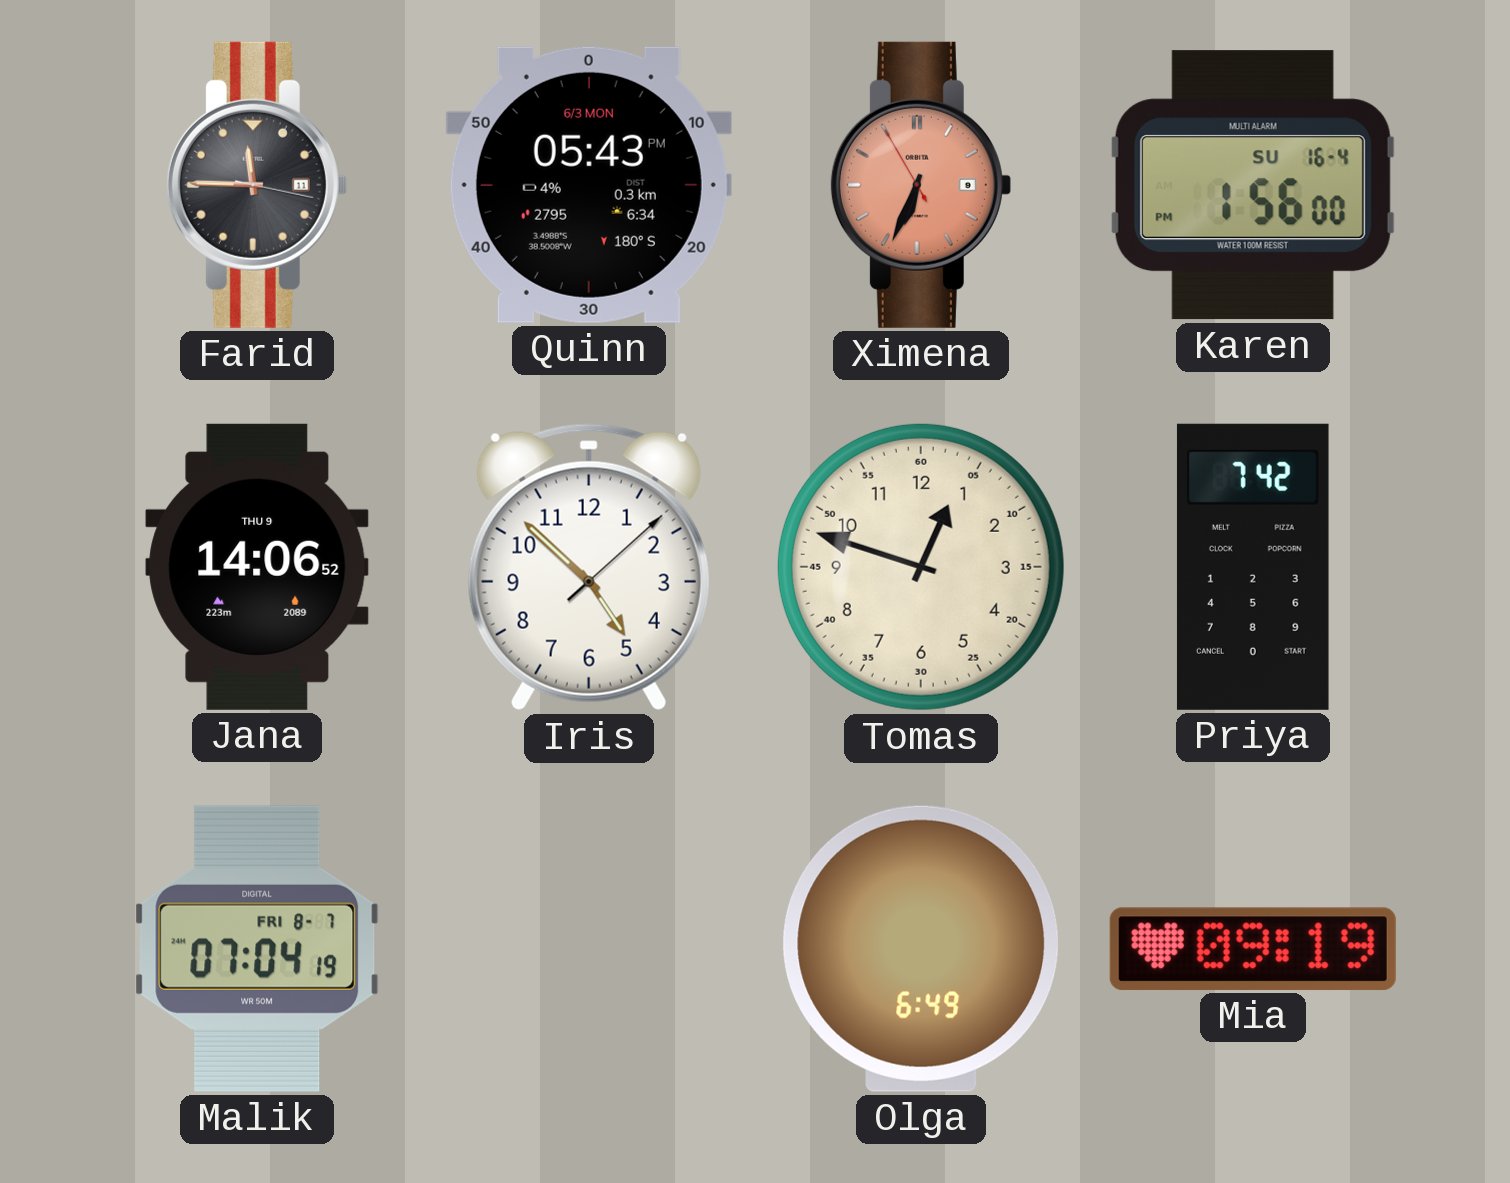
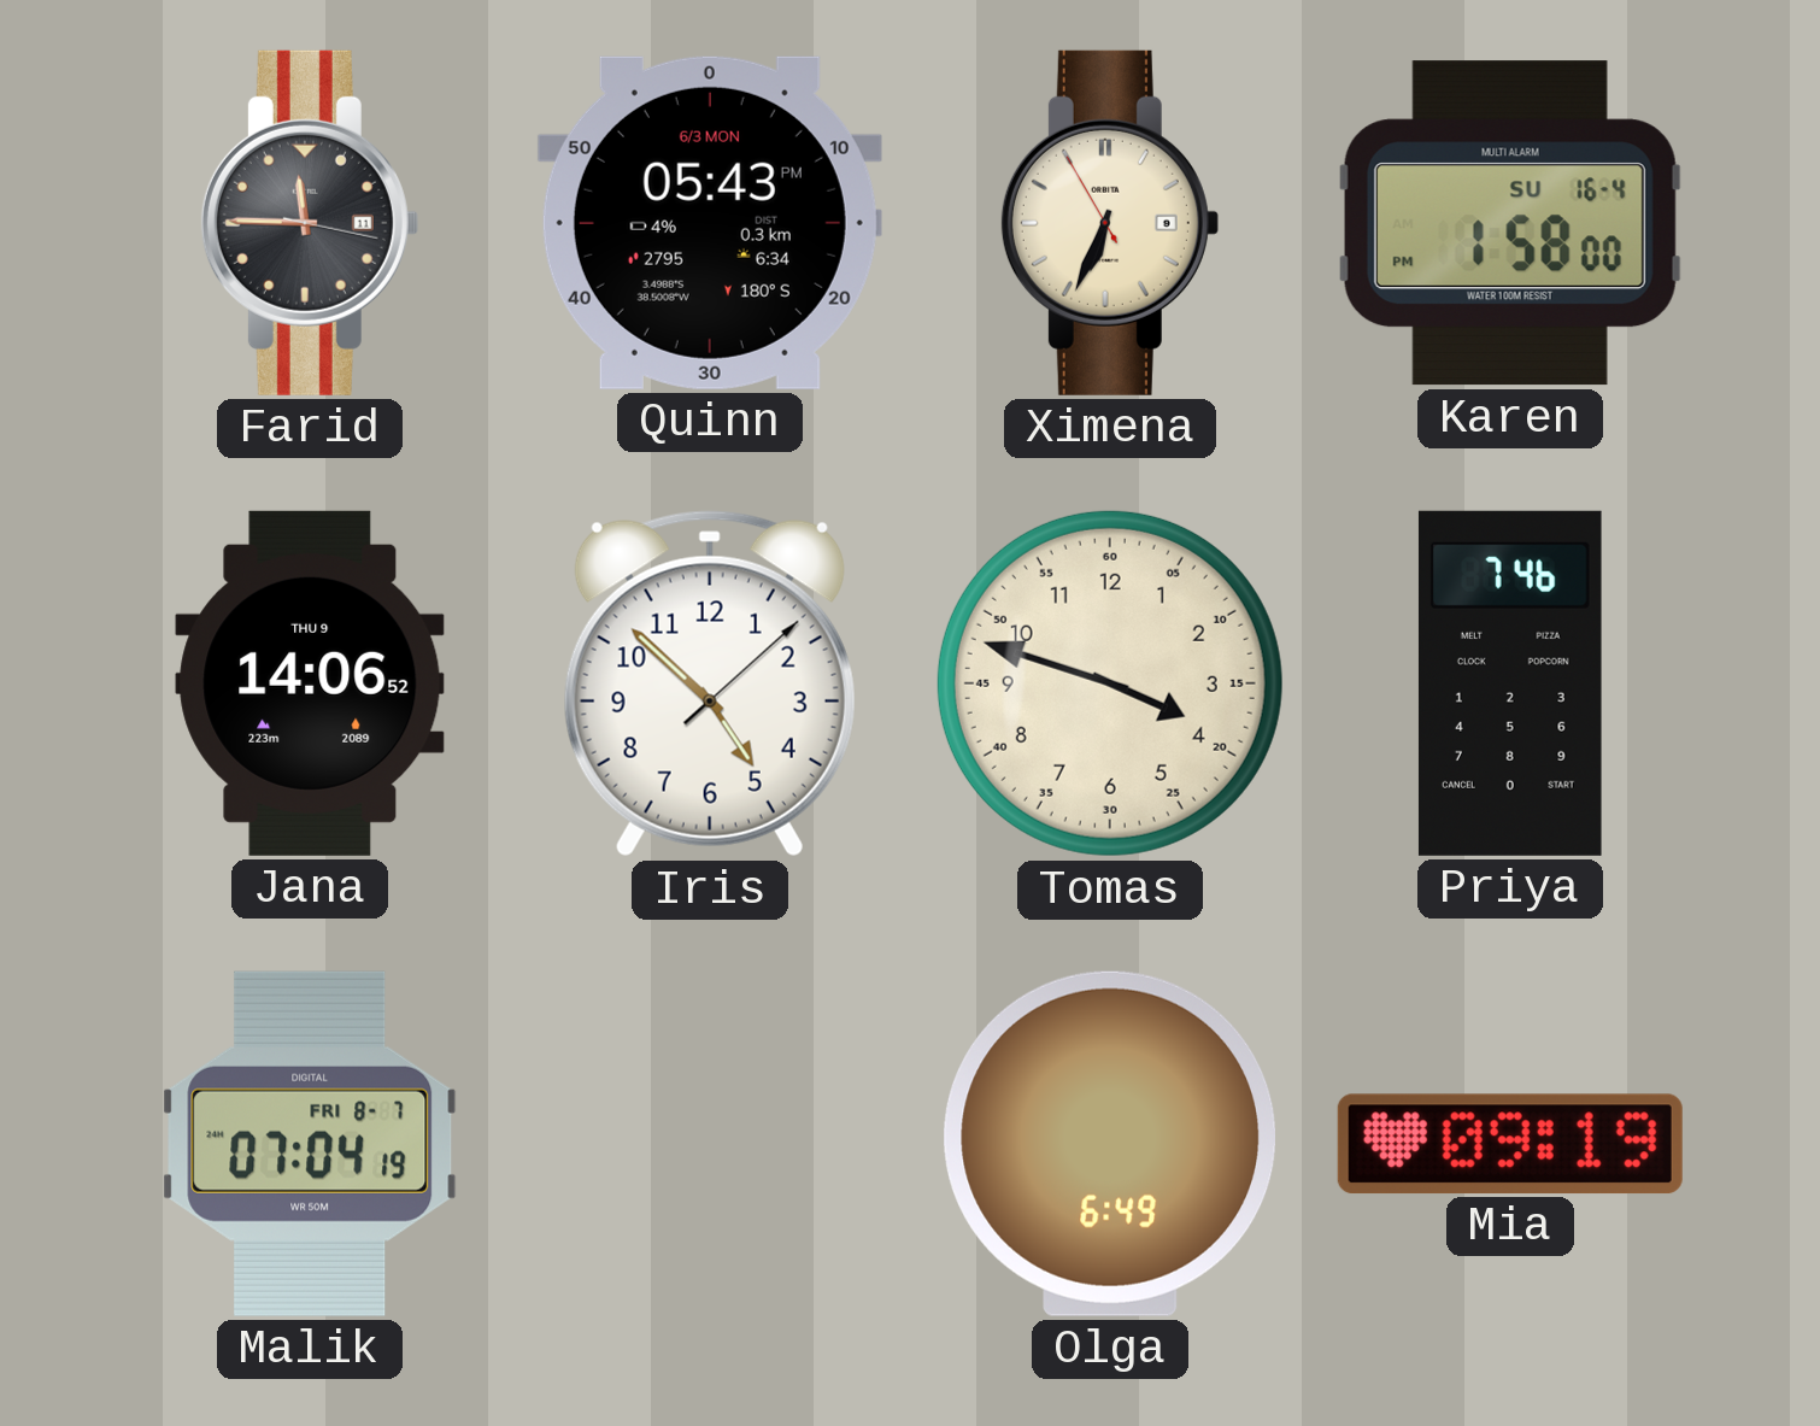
Ximena dial: salmon -> cream
Karen: 1:56 -> 1:58
Tomas: 12:48 -> 3:48
Priya: 7:42 -> 7:46
